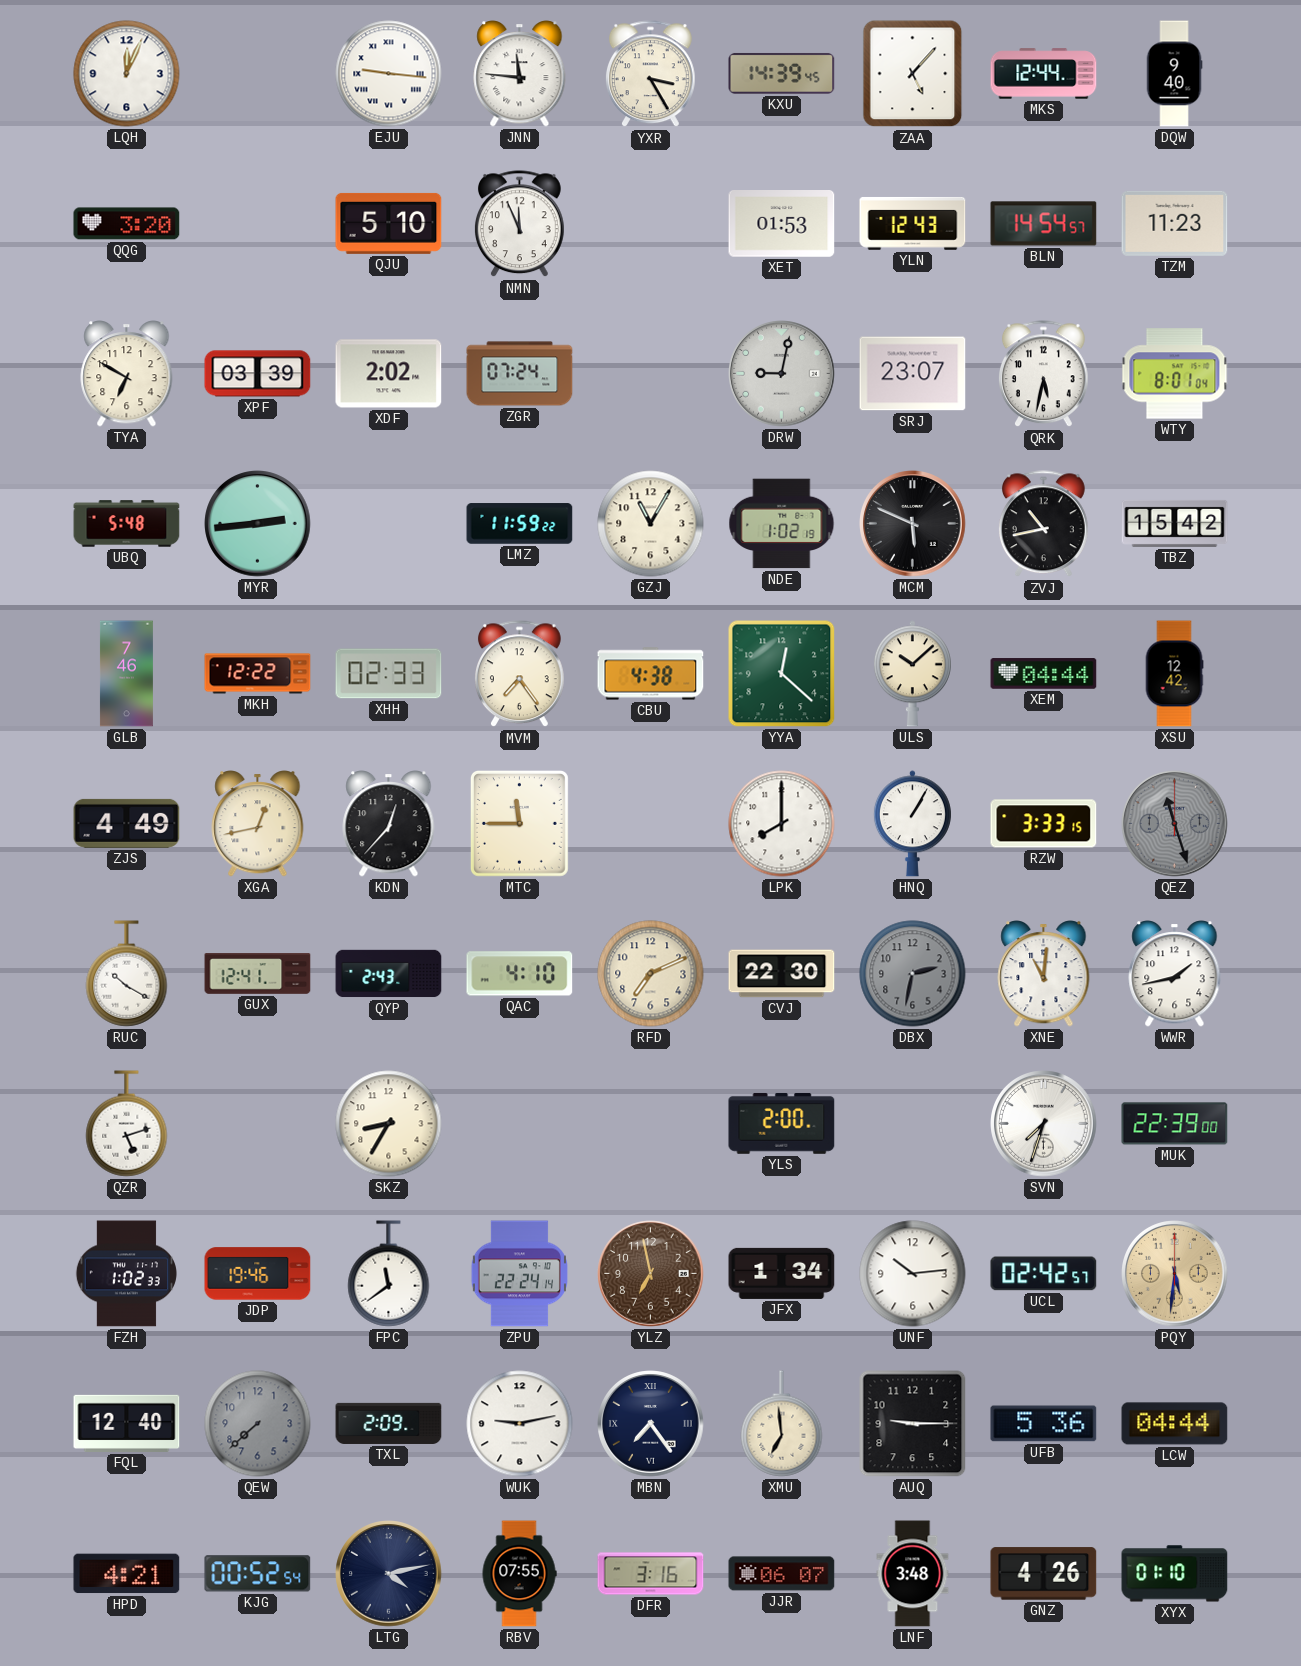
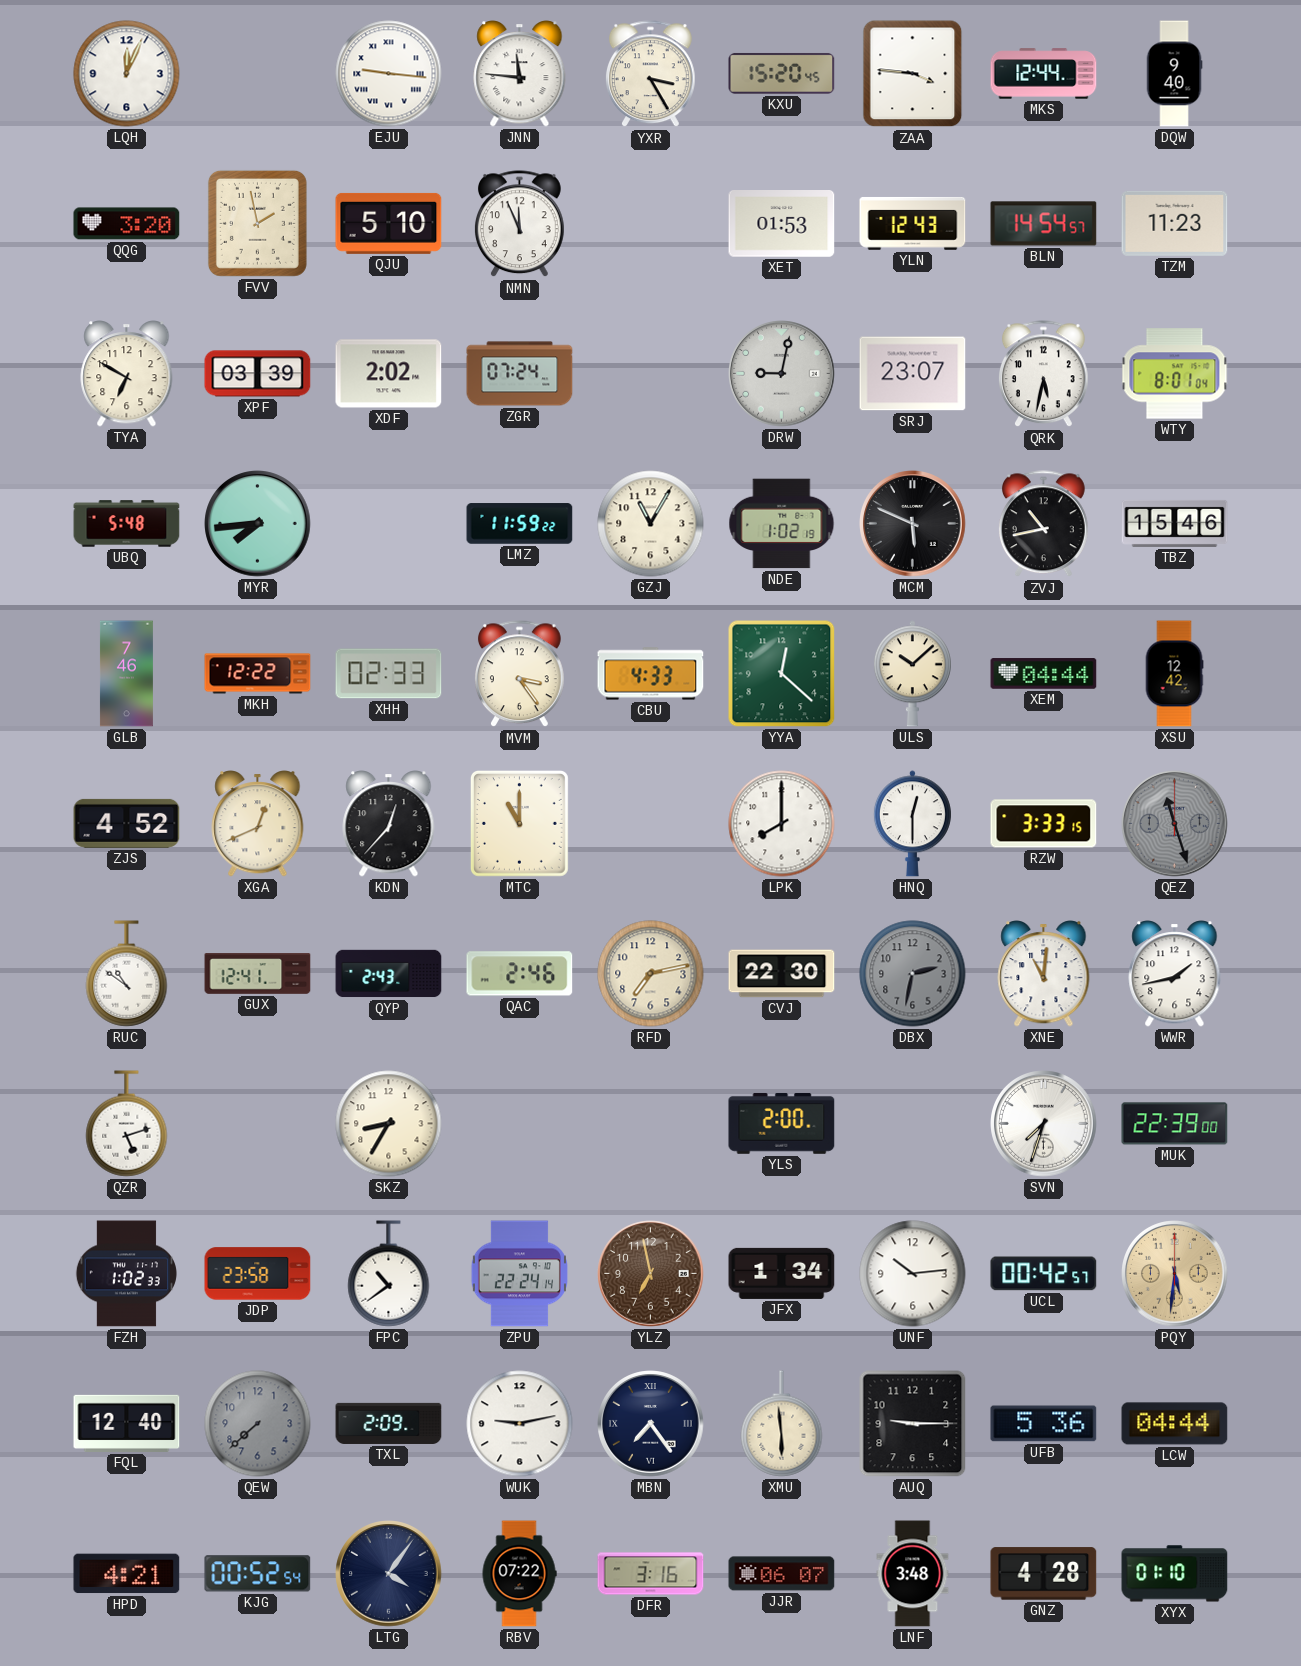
KXU: 14:39 -> 15:20
ZAA: 5:07 -> 3:46
FVV: none -> 1:58
MYR: 2:44 -> 7:44
TBZ: 15:42 -> 15:46
MVM: 7:24 -> 3:24
CBU: 4:38 -> 4:33
ZJS: 4:49 -> 4:52
XGA: 12:43 -> 12:41
MTC: 11:45 -> 11:00
HNQ: 1:05 -> 12:30
RUC: 10:20 -> 10:51
QAC: 4:10 -> 2:46
RFD: 7:11 -> 7:13
JDP: 19:46 -> 23:58
FPC: 11:39 -> 10:39
UCL: 02:42 -> 00:42
XMU: 6:59 -> 5:59
LTG: 4:13 -> 4:06
RBV: 07:55 -> 07:22
GNZ: 4:26 -> 4:28
